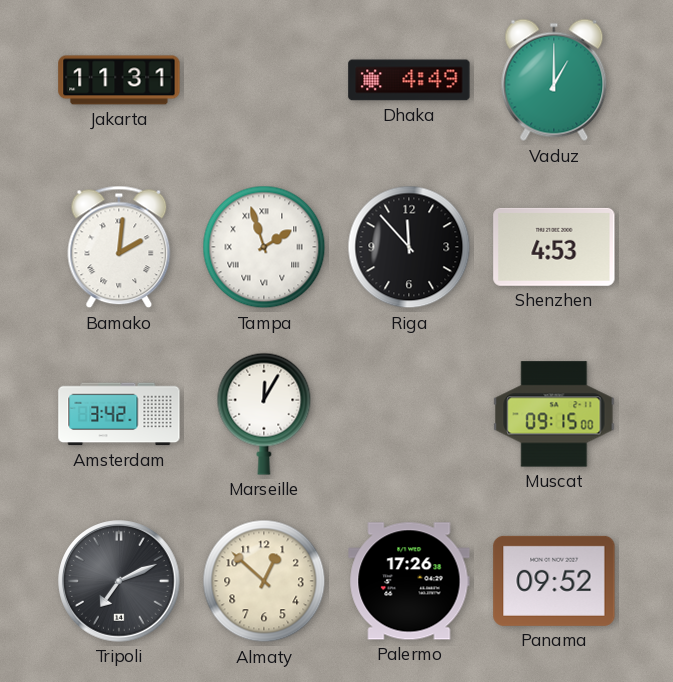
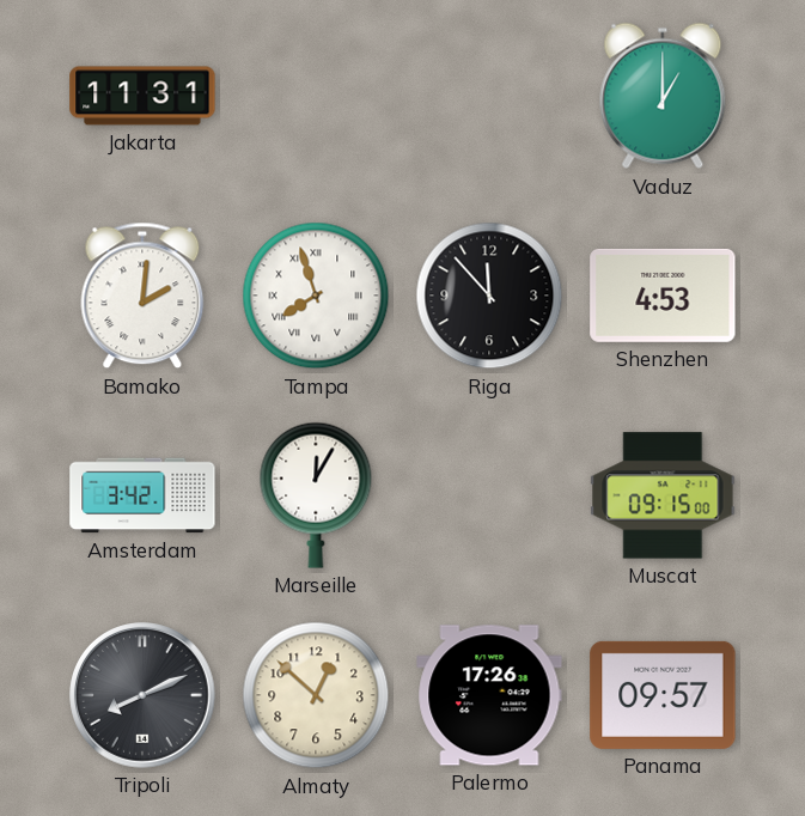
Dhaka: 4:49 -> none
Tampa: 1:57 -> 7:57
Tripoli: 7:11 -> 8:11
Panama: 09:52 -> 09:57
